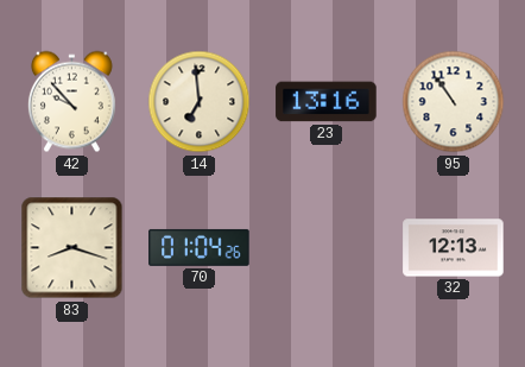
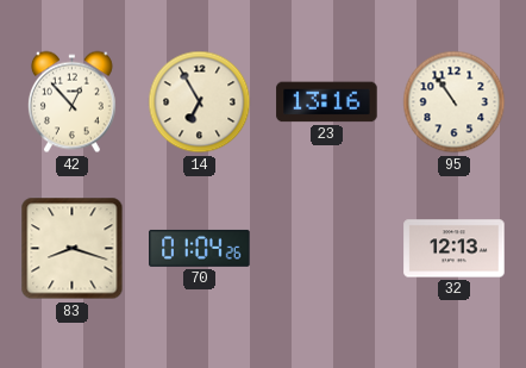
42: 9:53 -> 12:53
14: 6:59 -> 6:55
